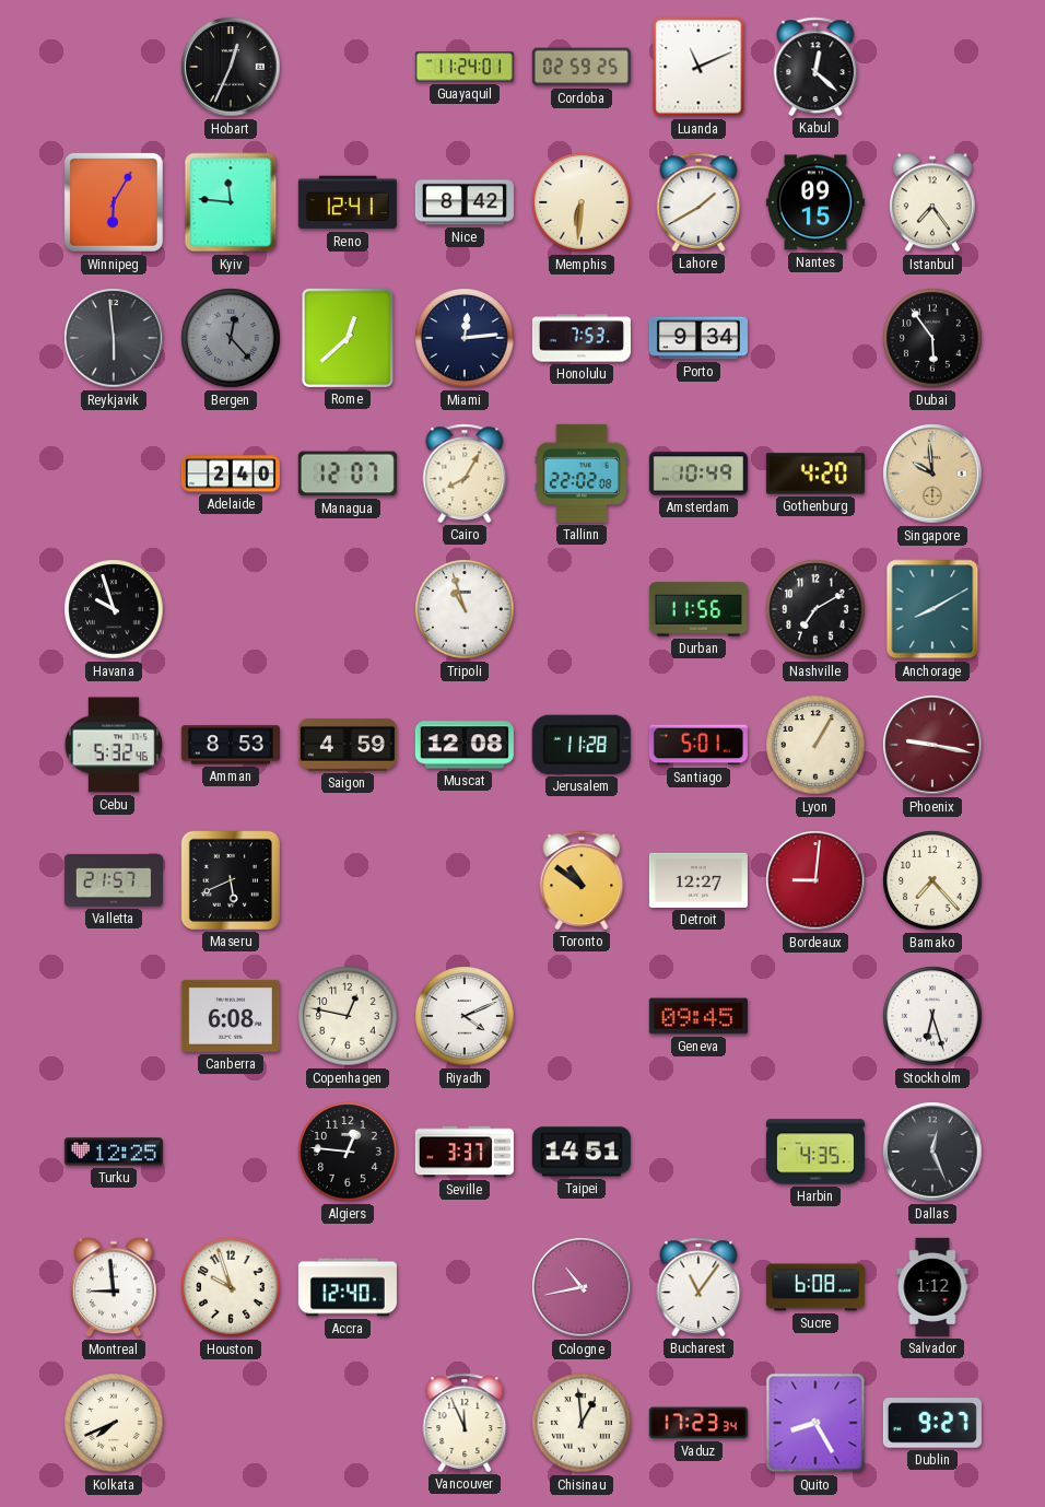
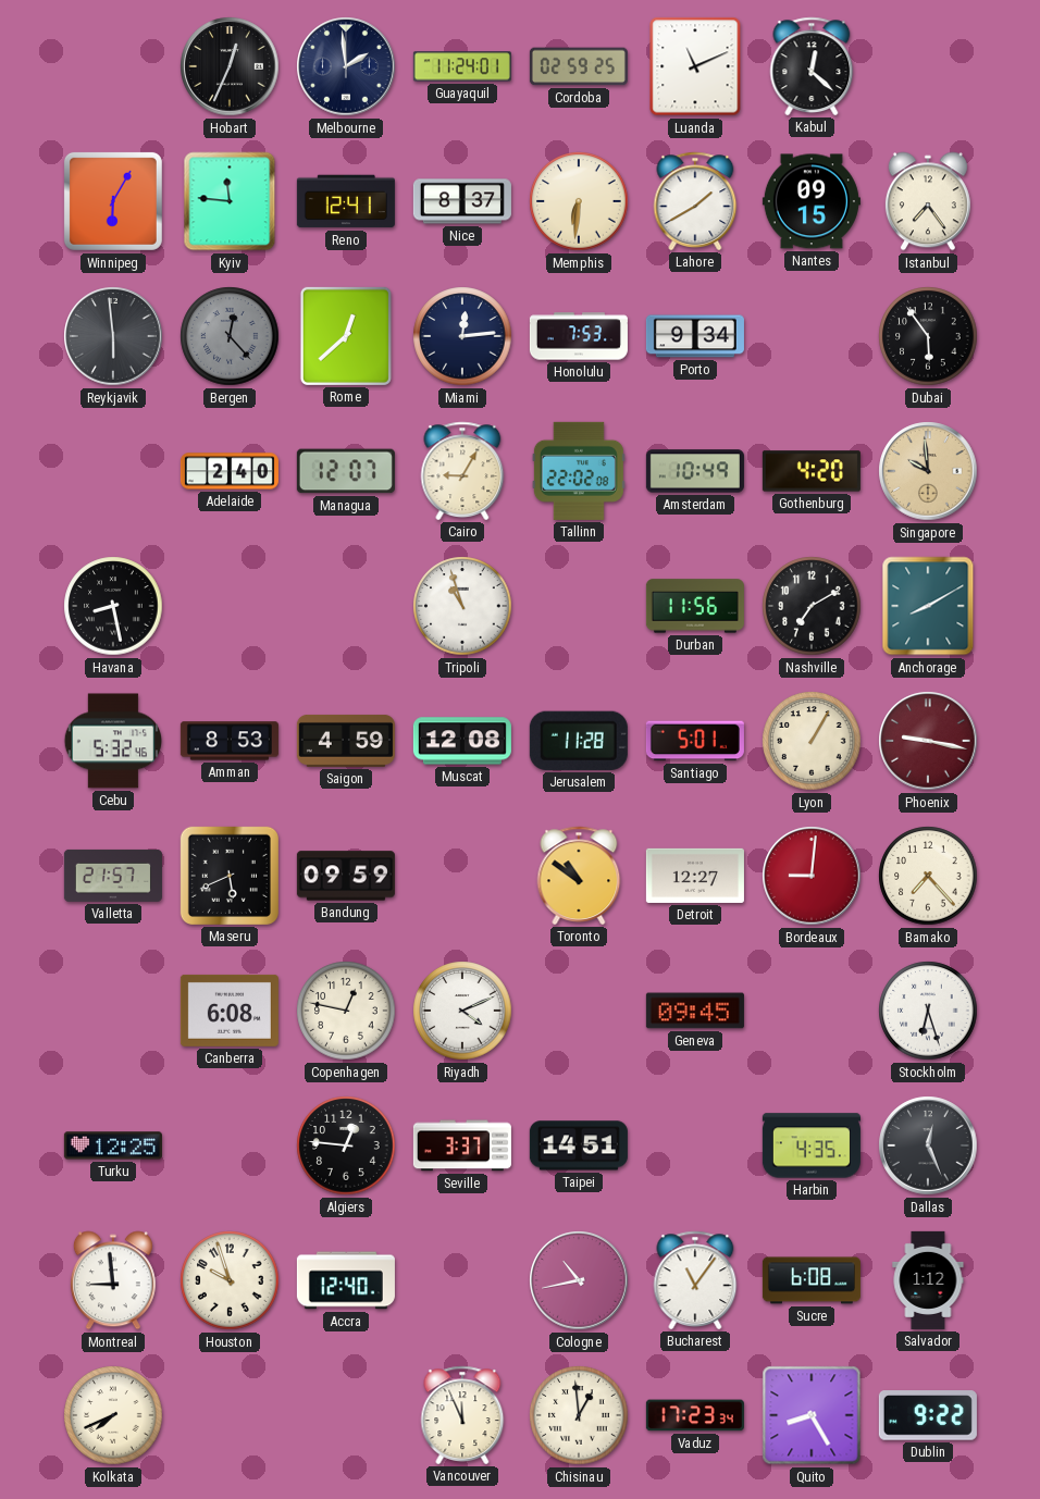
Melbourne: none -> 1:59
Nice: 8:42 -> 8:37
Cairo: 8:05 -> 9:05
Havana: 9:57 -> 8:28
Bandung: none -> 09:59
Dublin: 9:27 -> 9:22
